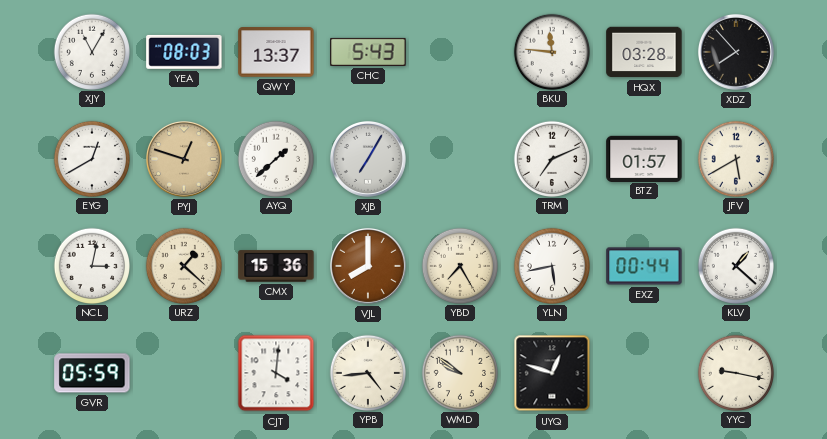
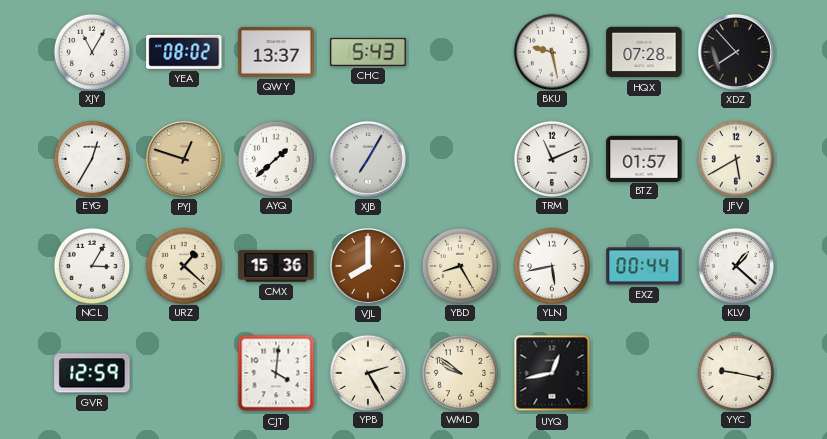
YEA: 08:03 -> 08:02
BKU: 11:46 -> 9:28
HQX: 03:28 -> 07:28
EYG: 12:40 -> 12:35
TRM: 7:11 -> 11:11
NCL: 3:02 -> 3:05
YBD: 7:25 -> 8:25
GVR: 05:59 -> 12:59
YPB: 4:44 -> 2:25
UYQ: 12:48 -> 12:43
